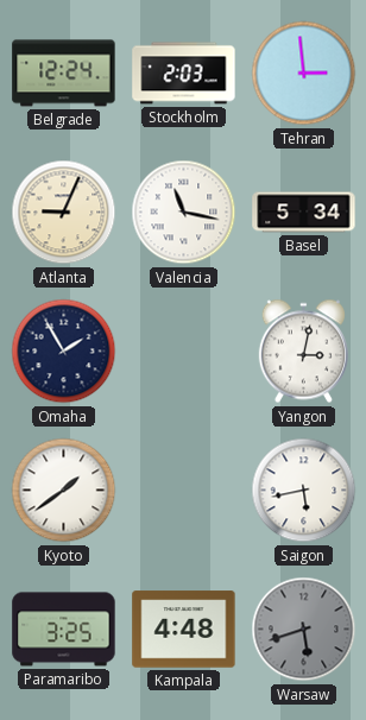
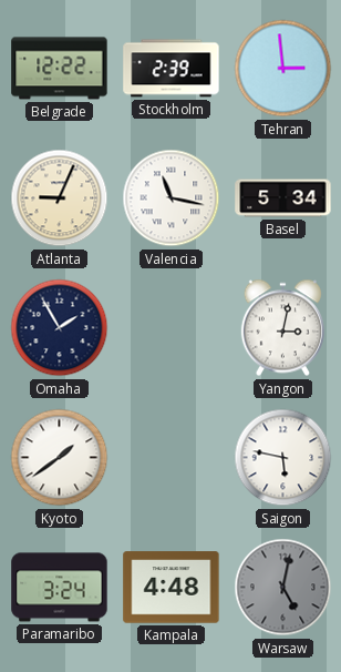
Belgrade: 12:24 -> 12:22
Stockholm: 2:03 -> 2:39
Saigon: 5:43 -> 5:47
Paramaribo: 3:25 -> 3:24
Warsaw: 5:42 -> 5:02
